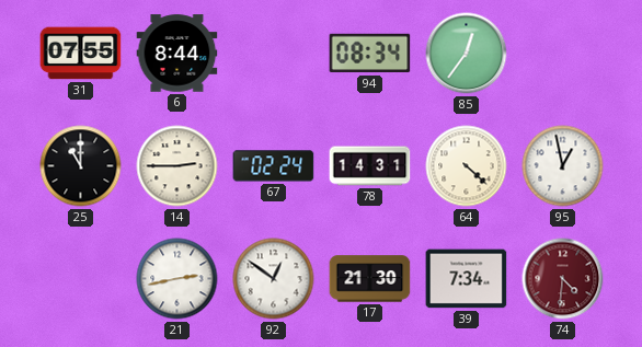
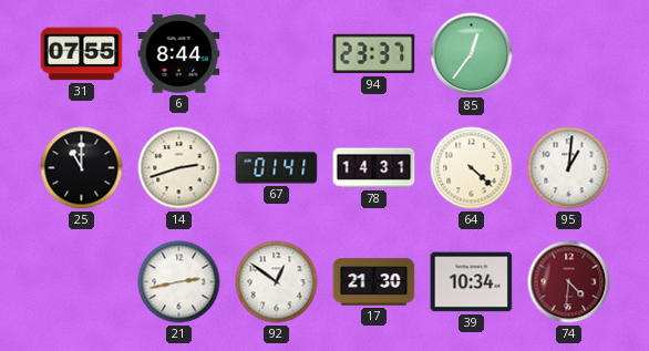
94: 08:34 -> 23:37
14: 2:45 -> 2:42
67: 02:24 -> 01:41
95: 12:58 -> 1:01
39: 7:34 -> 10:34
